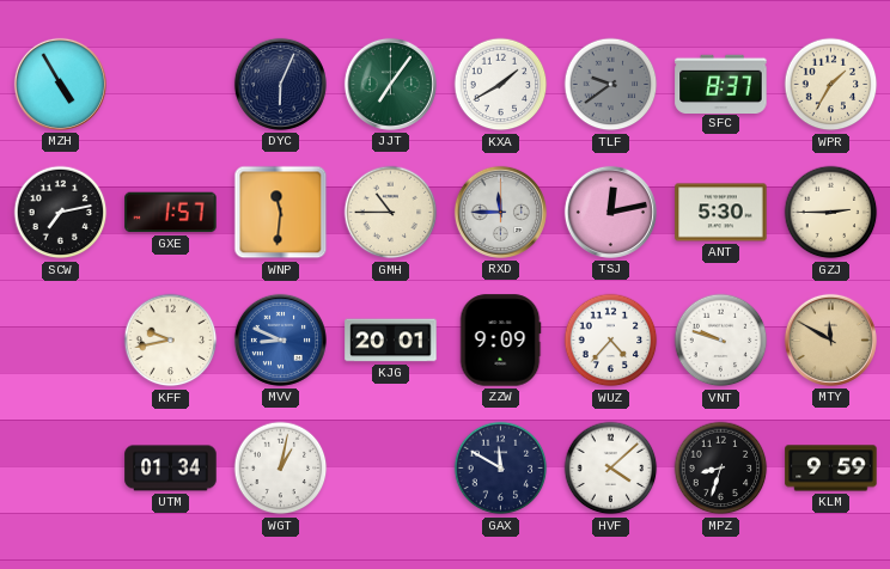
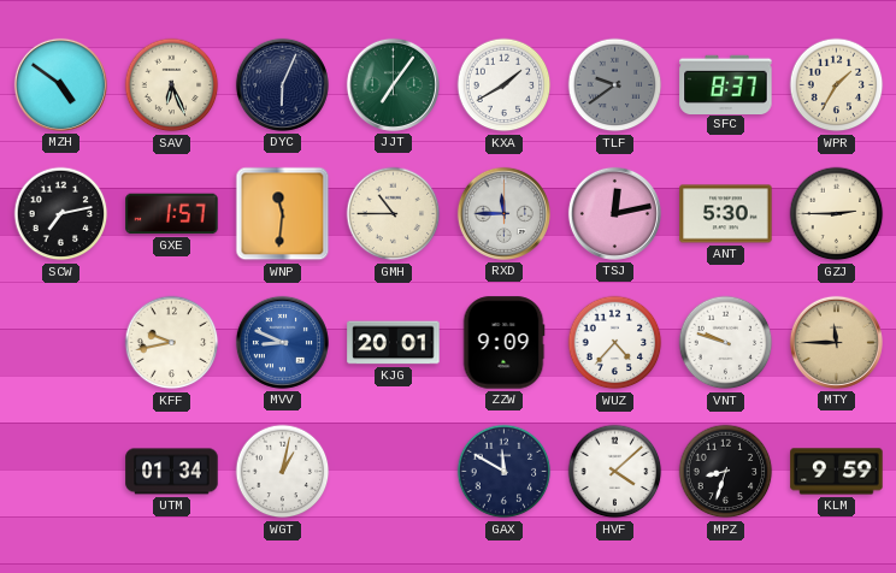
MZH: 4:55 -> 4:51
SAV: none -> 6:26
MTY: 11:50 -> 11:45
